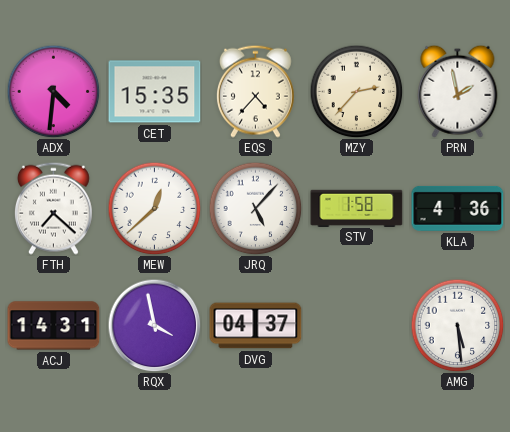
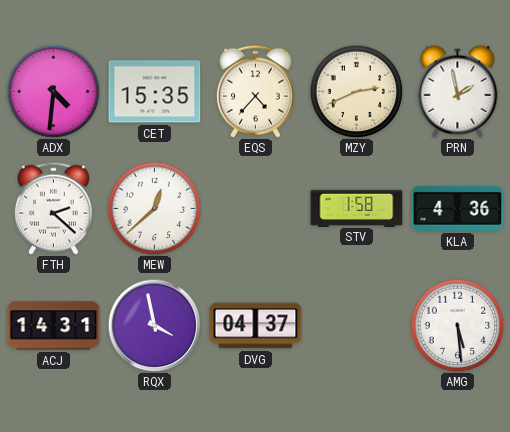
MZY: 2:37 -> 2:41
FTH: 7:22 -> 2:22
JRQ: 5:07 -> none
